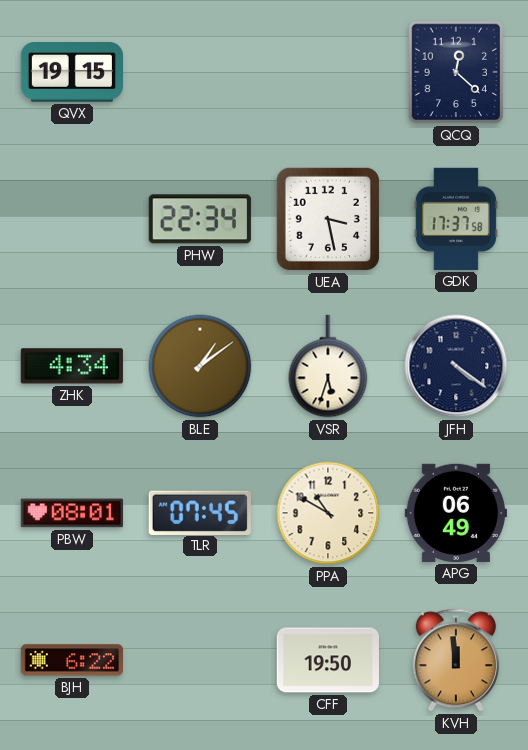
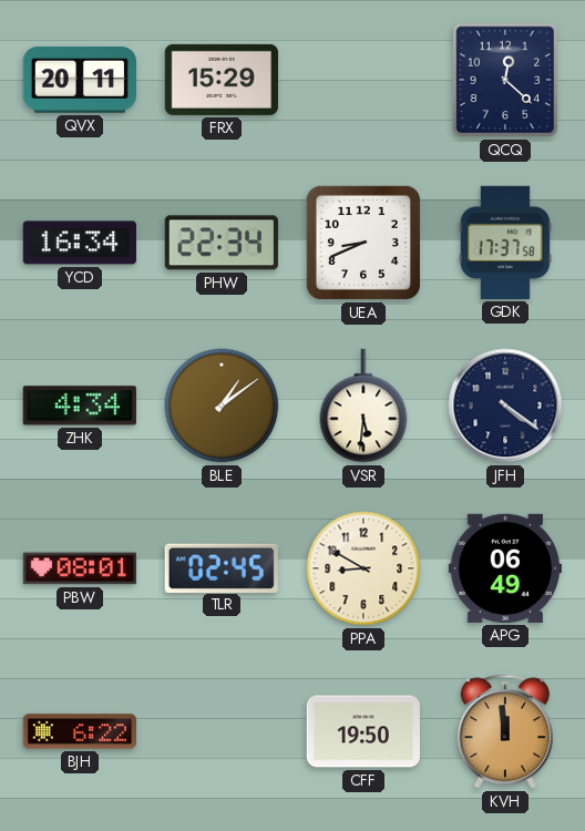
QVX: 19:15 -> 20:11
FRX: none -> 15:29
YCD: none -> 16:34
UEA: 3:28 -> 8:41
VSR: 5:33 -> 5:31
TLR: 07:45 -> 02:45
PPA: 10:50 -> 8:50
